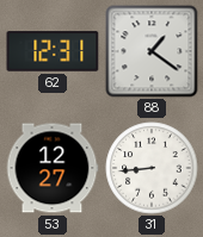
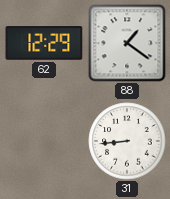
62: 12:31 -> 12:29
53: 12:27 -> none
